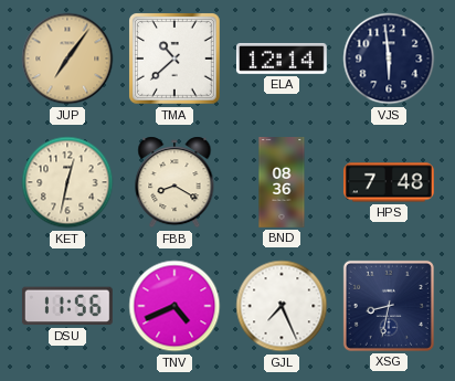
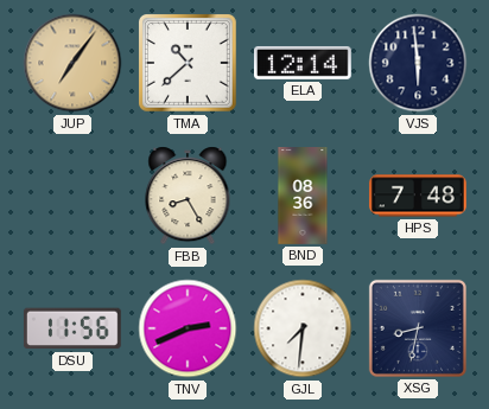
KET: 12:32 -> none
FBB: 8:20 -> 8:25
TNV: 4:41 -> 2:41
GJL: 7:26 -> 7:31
